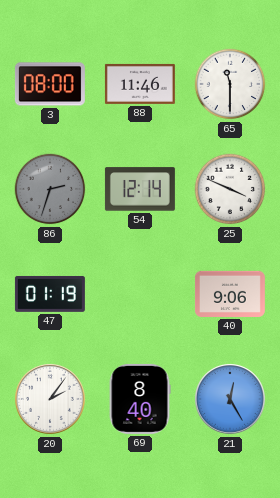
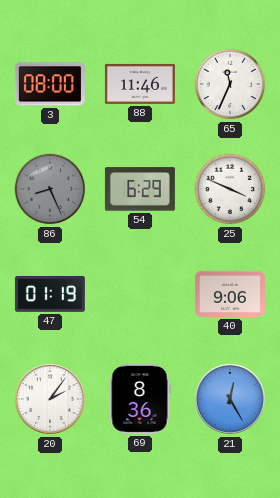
65: 11:30 -> 11:34
86: 2:33 -> 8:26
54: 12:14 -> 6:29
69: 8:40 -> 8:36
